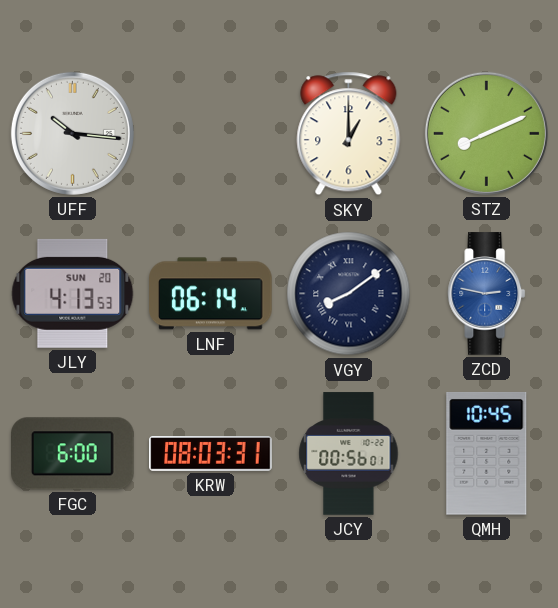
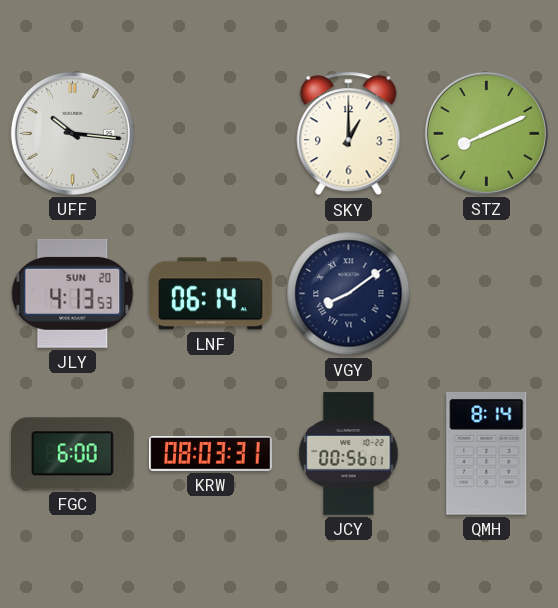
ZCD: 2:47 -> none
QMH: 10:45 -> 8:14
